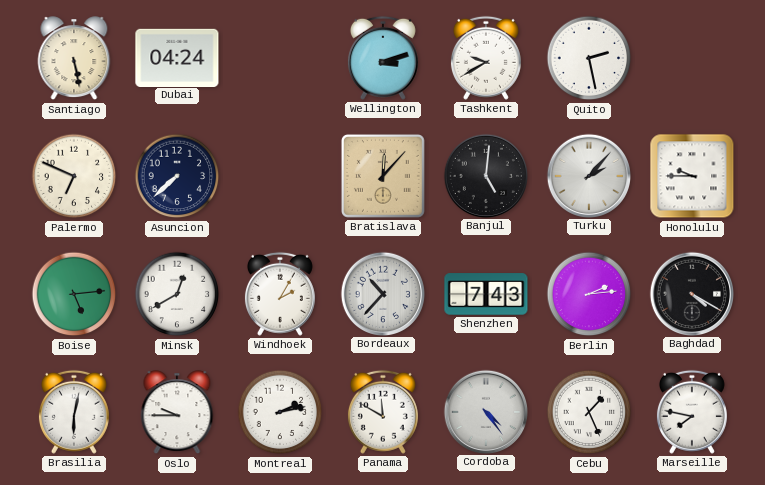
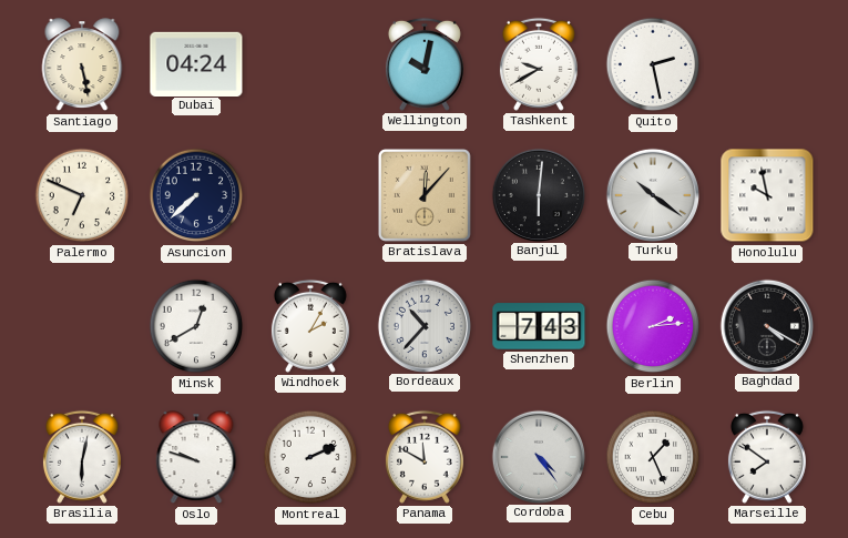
Wellington: 3:12 -> 10:02
Banjul: 5:01 -> 6:01
Turku: 2:07 -> 10:21
Honolulu: 9:45 -> 9:58
Boise: 5:14 -> none
Oslo: 9:45 -> 9:48
Montreal: 2:13 -> 2:11
Marseille: 7:47 -> 7:51
